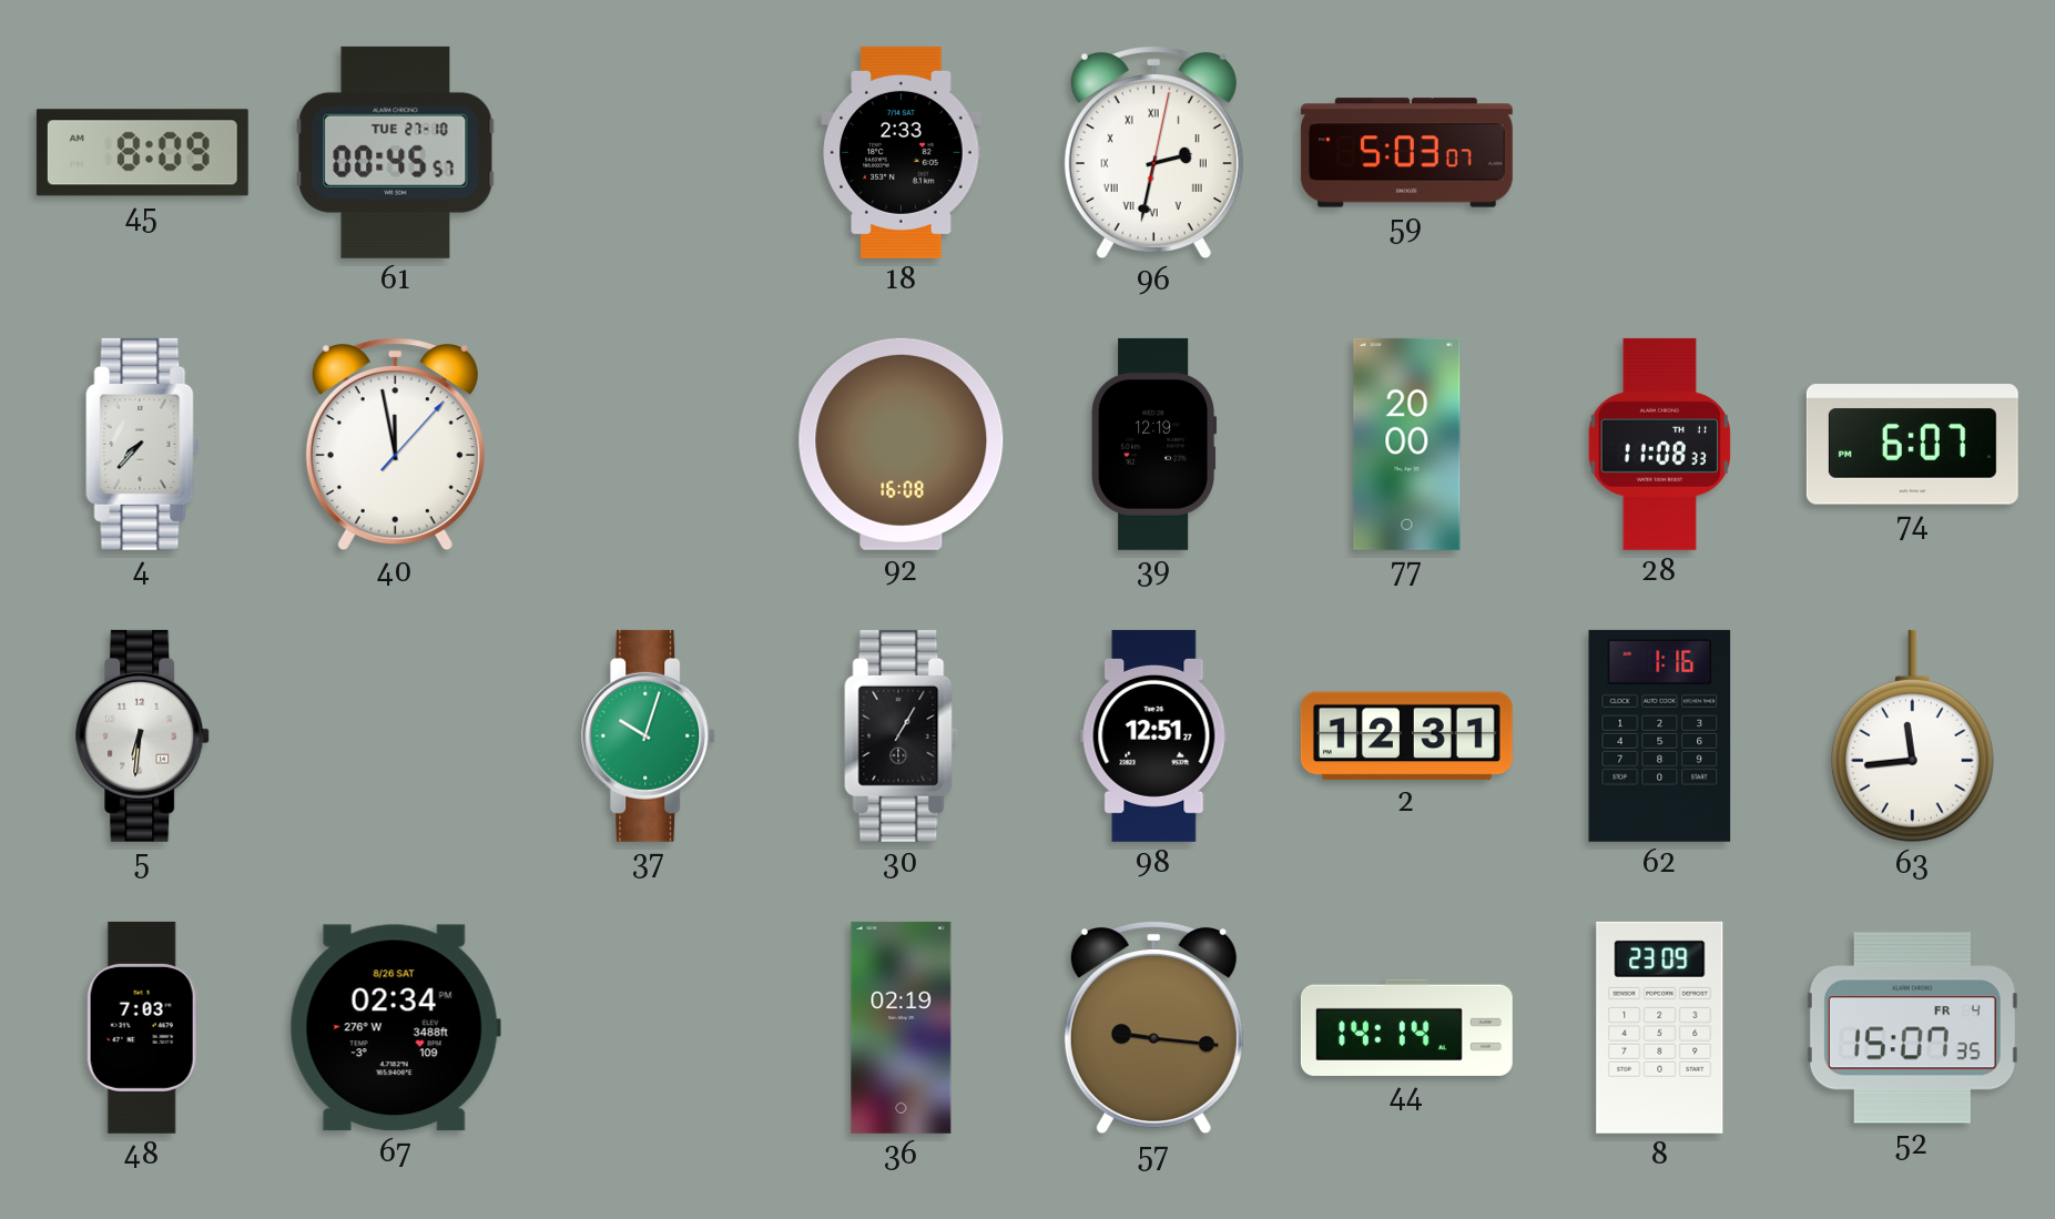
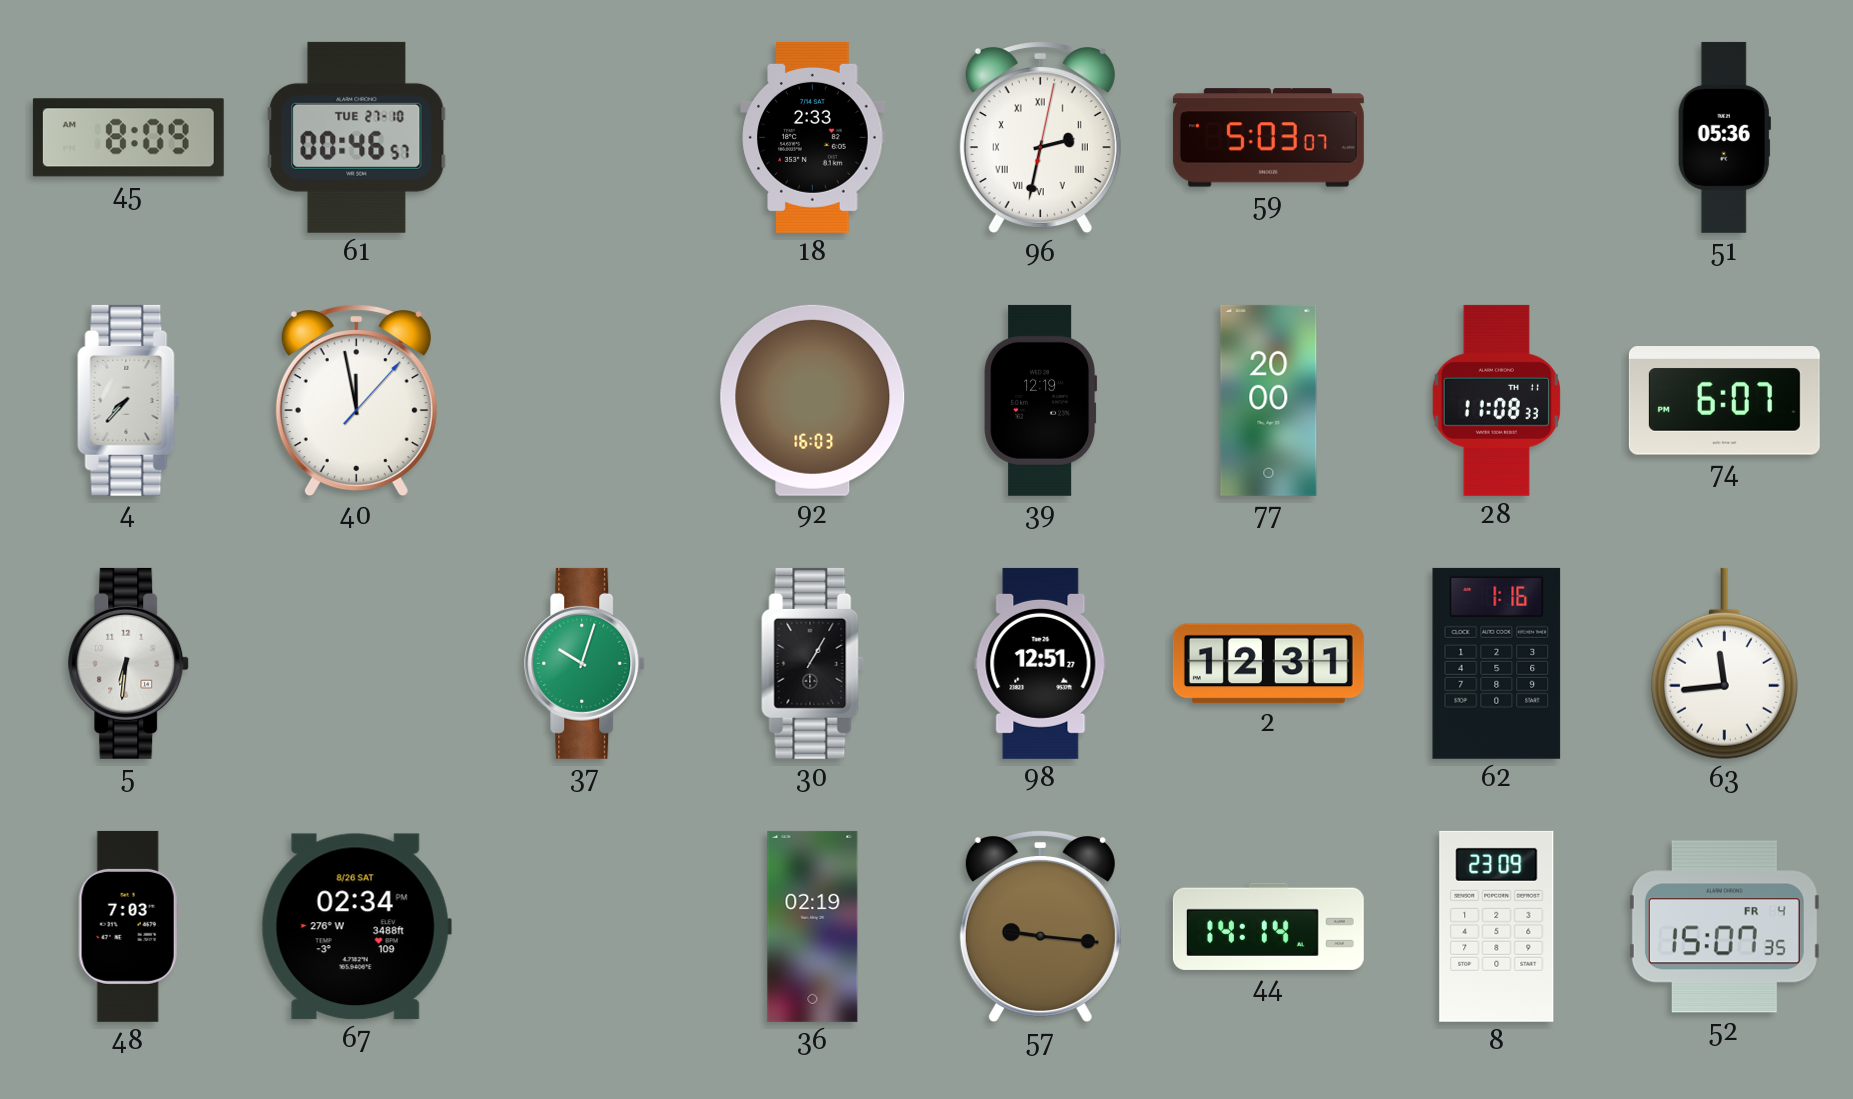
61: 00:45 -> 00:46
51: none -> 05:36
92: 16:08 -> 16:03
